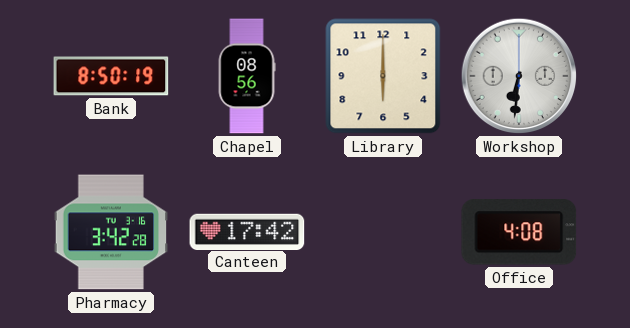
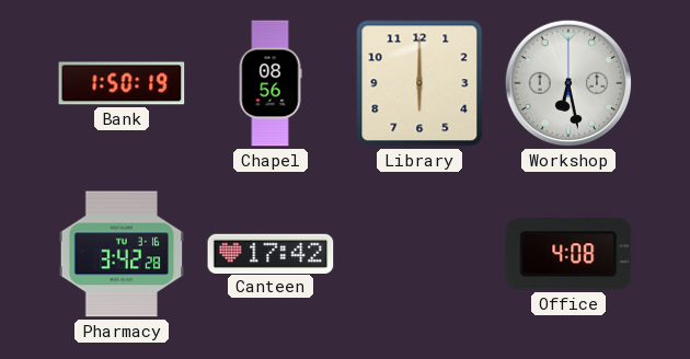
Bank: 8:50 -> 1:50
Workshop: 6:31 -> 6:28
